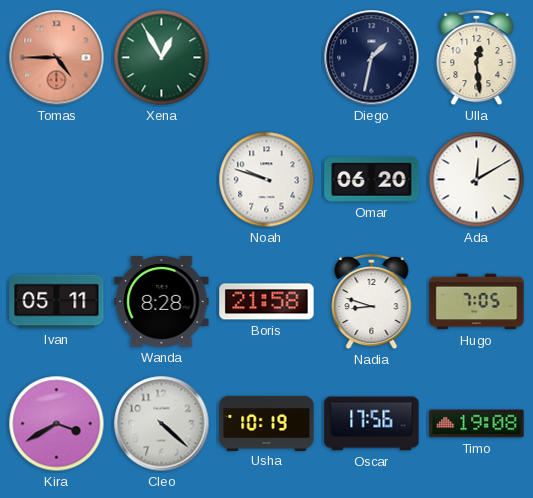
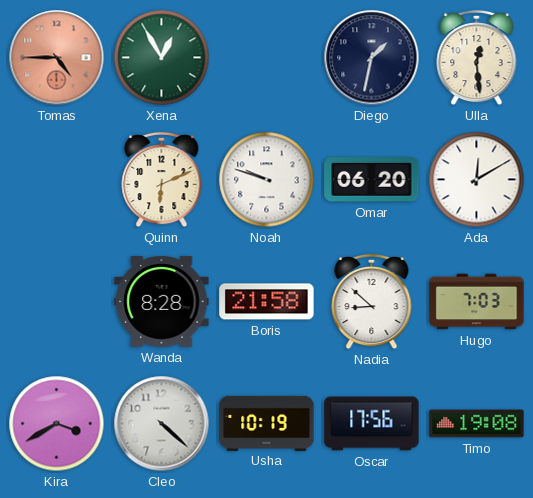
Quinn: none -> 6:11
Ivan: 05:11 -> none
Nadia: 8:48 -> 8:52
Hugo: 7:05 -> 7:03
